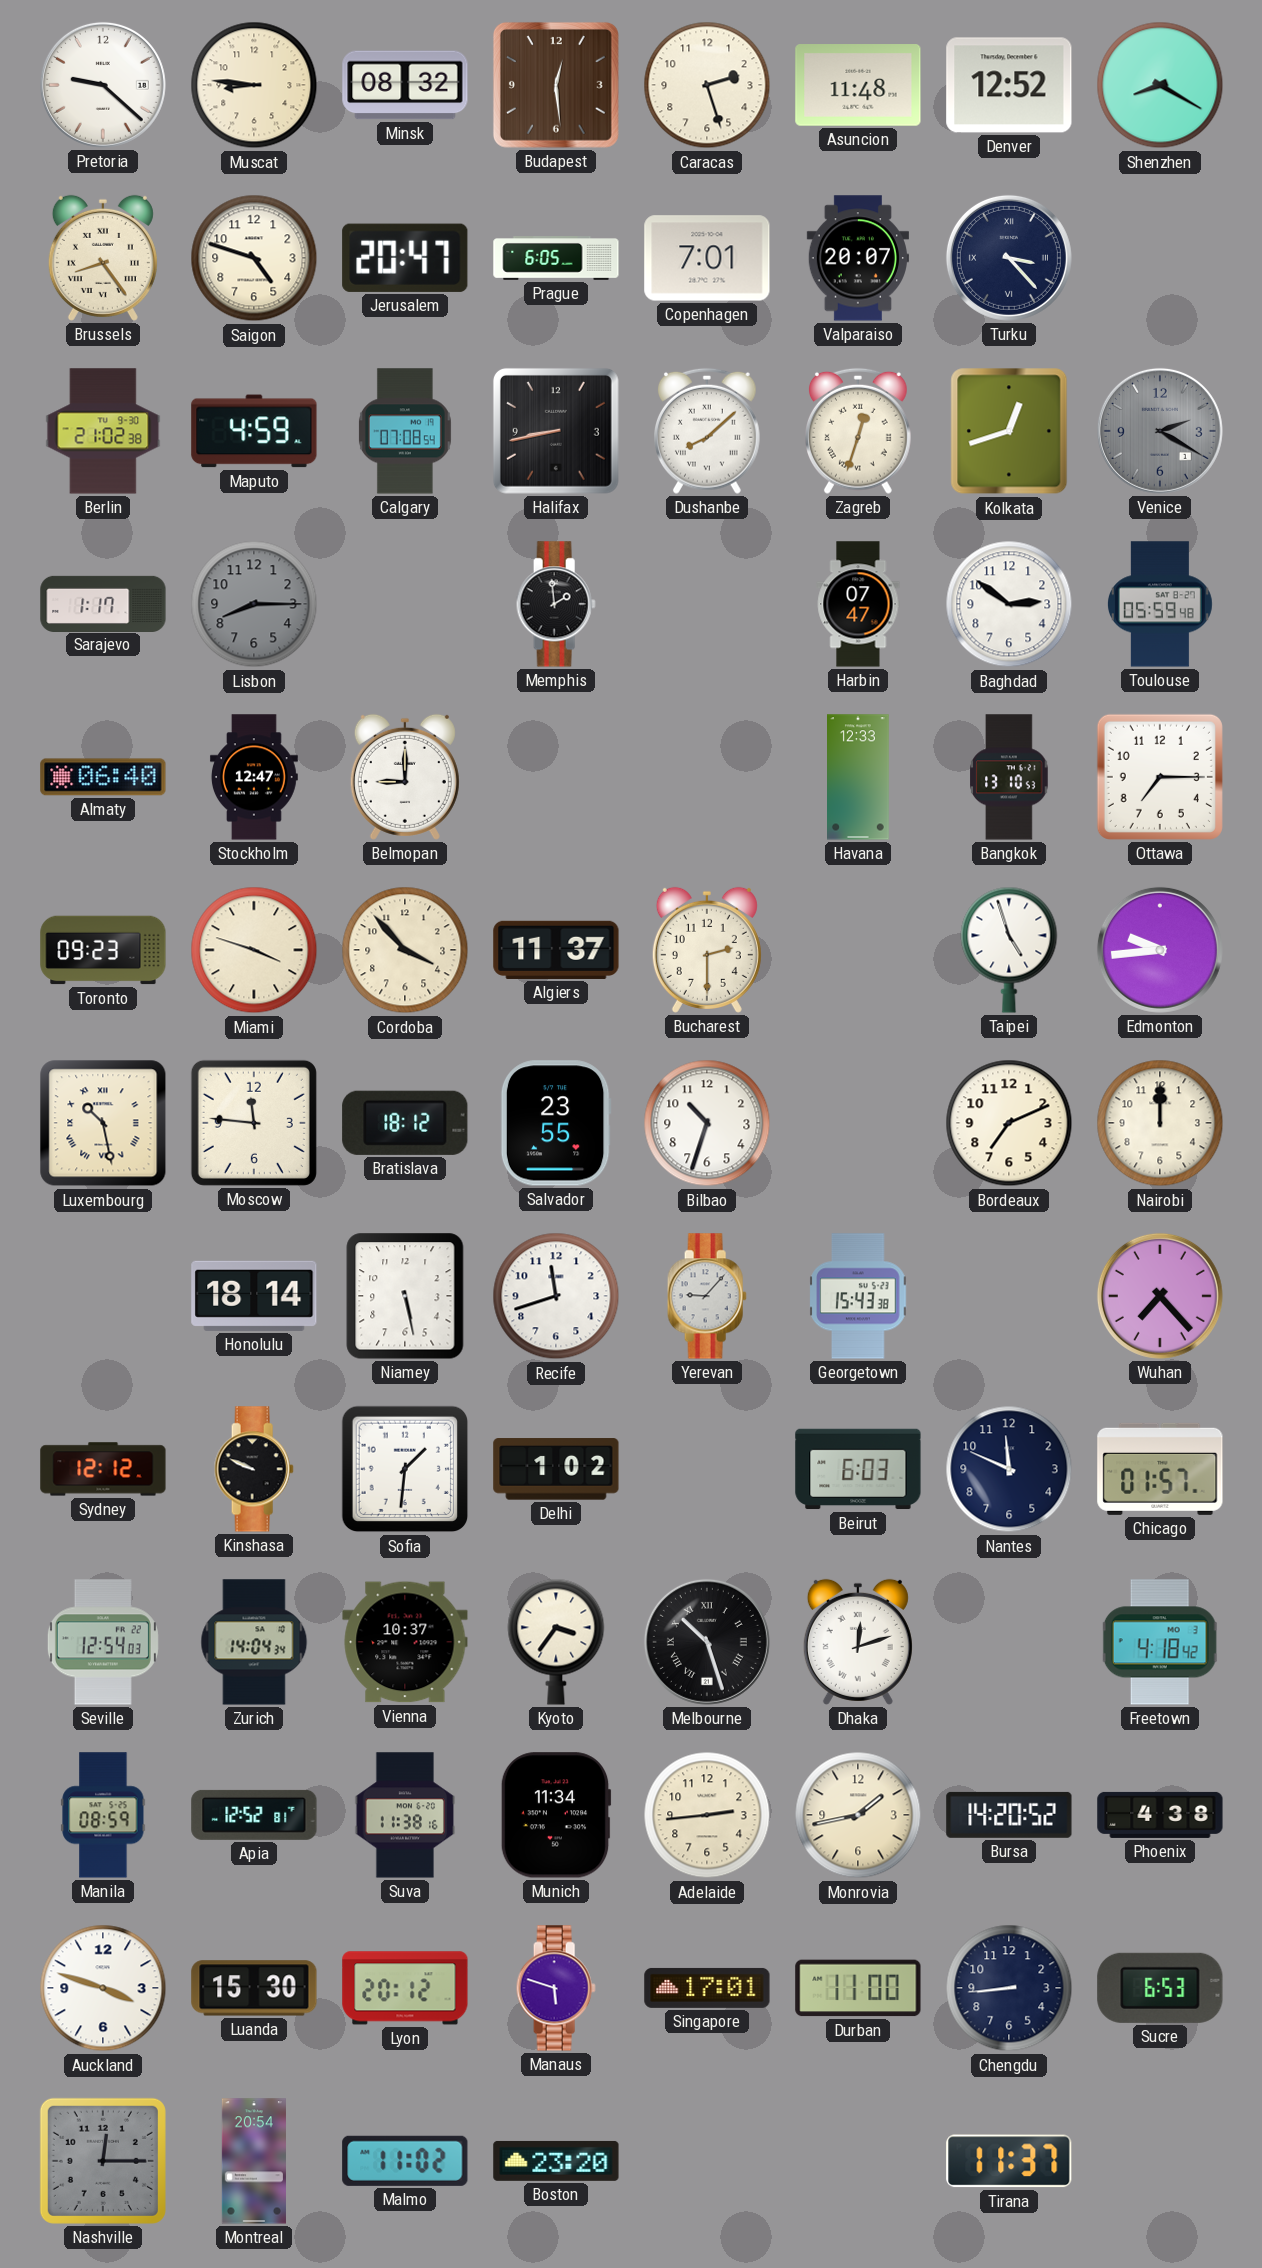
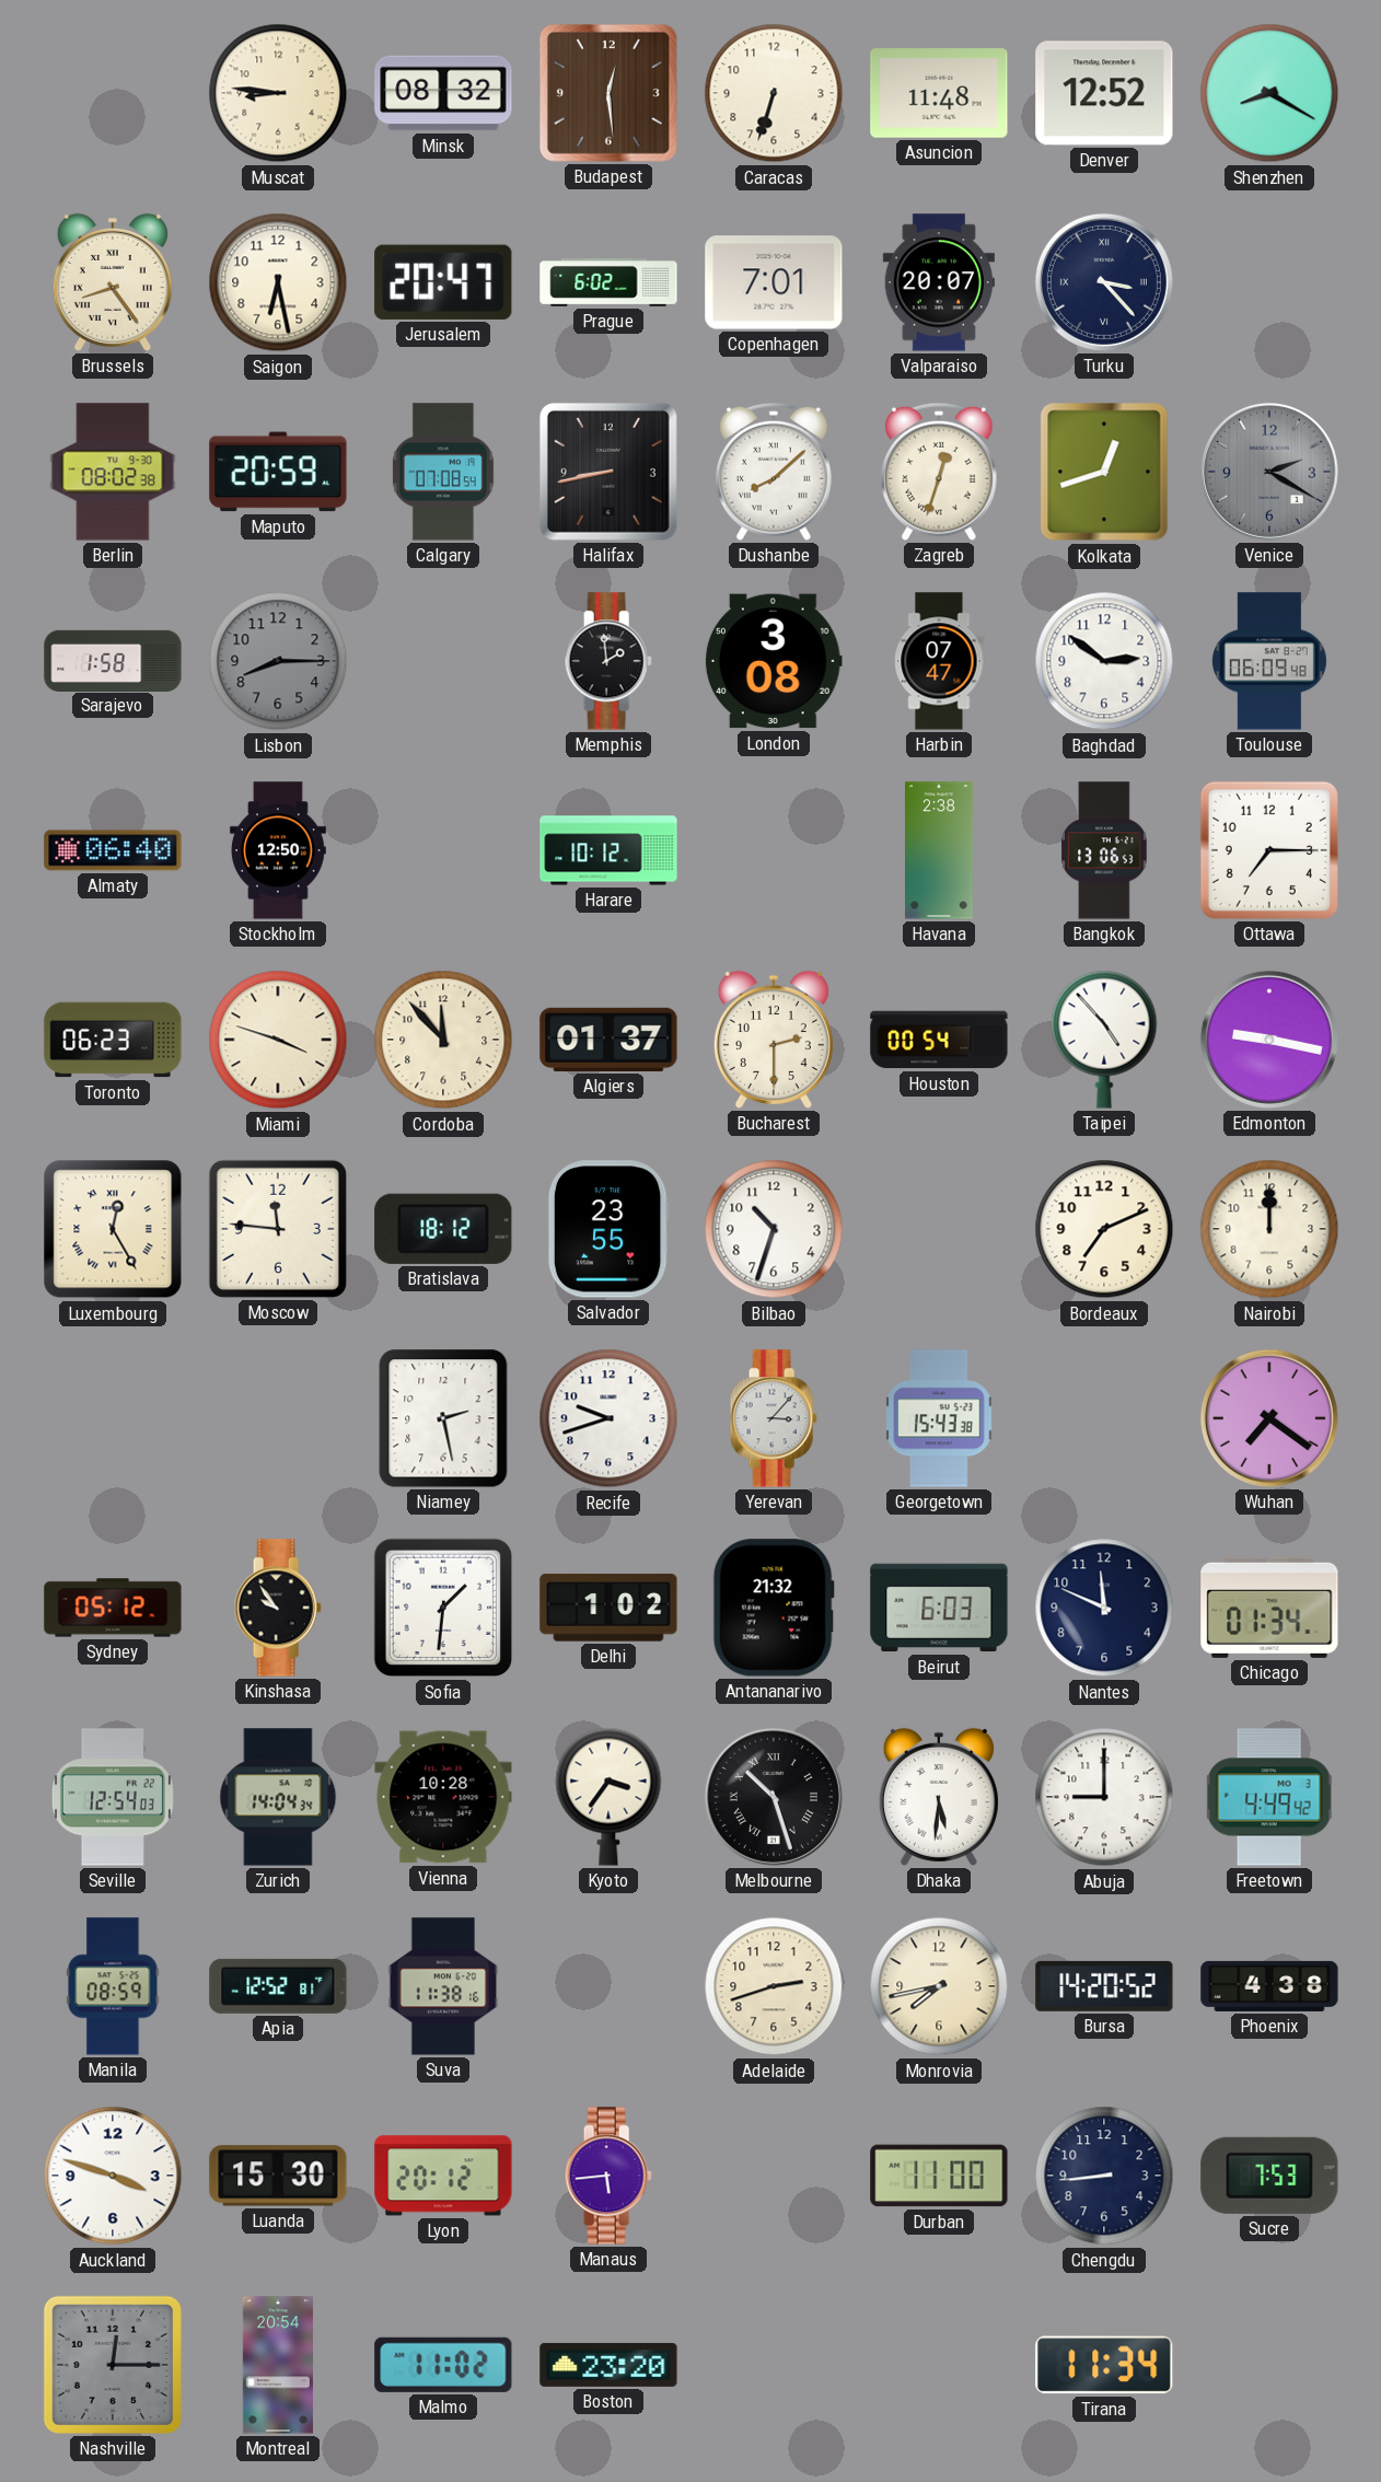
Pretoria: 9:22 -> none
Caracas: 2:27 -> 6:33
Saigon: 4:48 -> 6:28
Prague: 6:05 -> 6:02
Berlin: 21:02 -> 08:02
Maputo: 4:59 -> 20:59
Sarajevo: 1:17 -> 1:58
London: none -> 3:08
Toulouse: 05:59 -> 06:09
Stockholm: 12:47 -> 12:50
Belmopan: 9:00 -> none
Harare: none -> 10:12
Havana: 12:33 -> 2:38
Bangkok: 13:10 -> 13:06
Toronto: 09:23 -> 06:23
Cordoba: 3:53 -> 11:53
Algiers: 11:37 -> 01:37
Houston: none -> 00:54
Taipei: 4:57 -> 4:53
Edmonton: 9:44 -> 9:17
Luxembourg: 10:28 -> 12:25
Honolulu: 18:14 -> none
Niamey: 5:28 -> 2:28
Recife: 11:42 -> 9:42
Yerevan: 9:07 -> 3:07
Wuhan: 7:23 -> 7:21
Sydney: 12:12 -> 05:12
Kinshasa: 9:49 -> 9:54
Antananarivo: none -> 21:32
Chicago: 01:57 -> 01:34
Vienna: 10:37 -> 10:28
Dhaka: 12:12 -> 5:31
Abuja: none -> 9:00
Freetown: 4:18 -> 4:49
Munich: 11:34 -> none
Adelaide: 2:44 -> 2:42
Monrovia: 1:43 -> 7:43
Manaus: 5:48 -> 5:44
Singapore: 17:01 -> none
Sucre: 6:53 -> 7:53
Tirana: 11:37 -> 11:34
